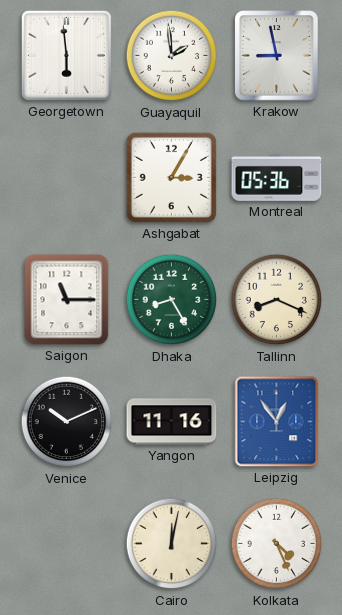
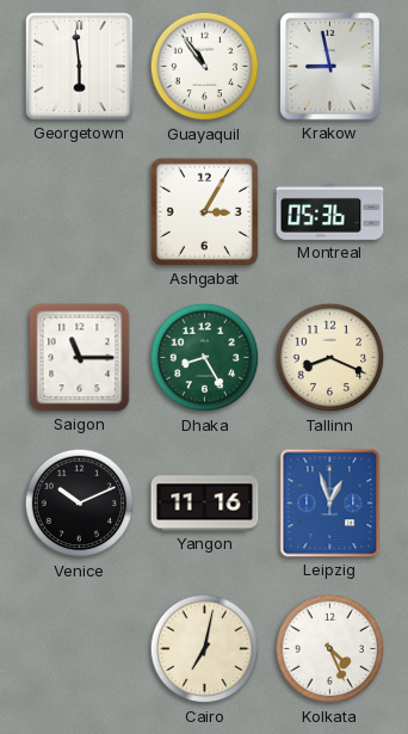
Guayaquil: 1:59 -> 10:54
Leipzig: 12:54 -> 12:57
Cairo: 12:02 -> 7:02
